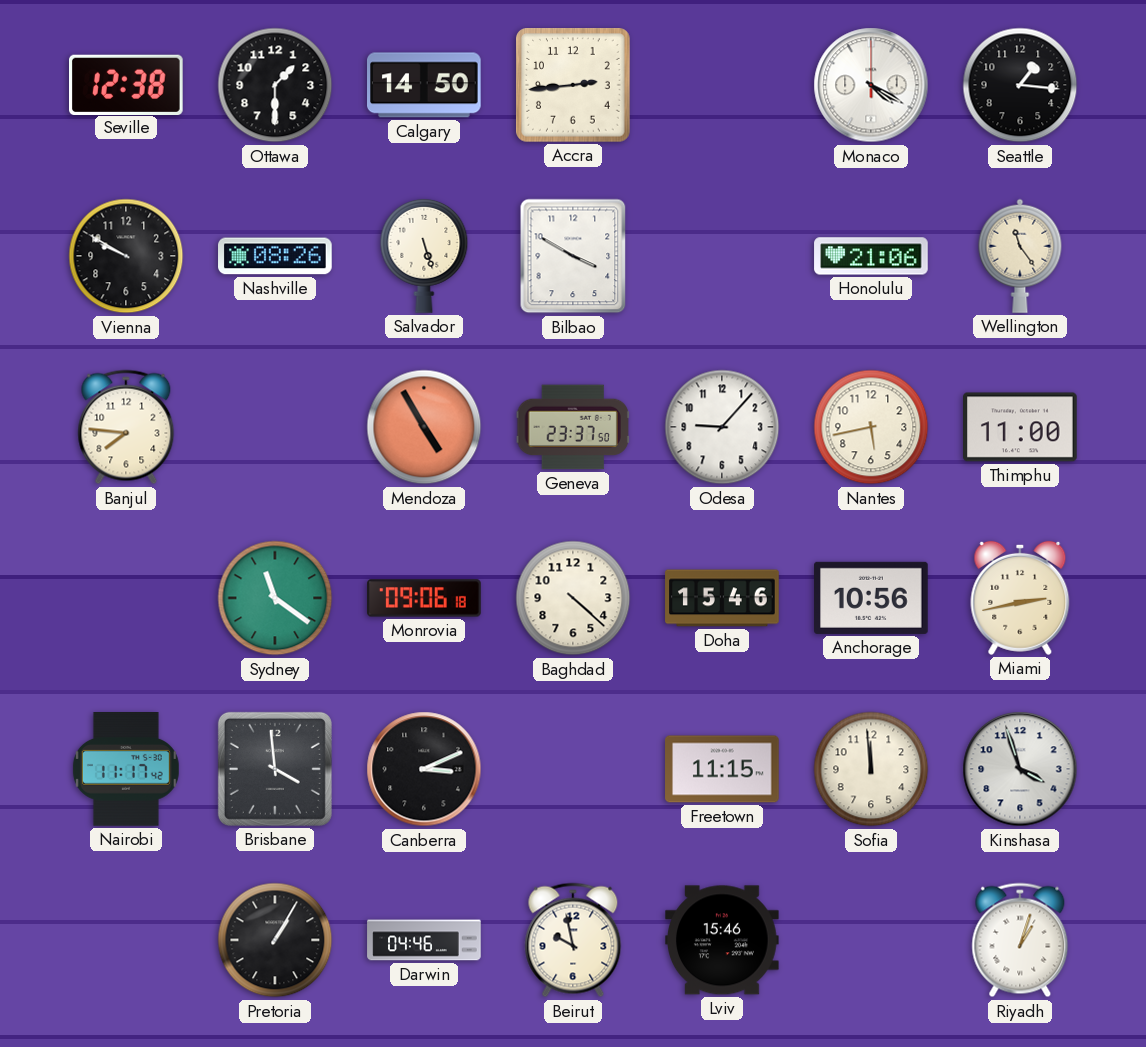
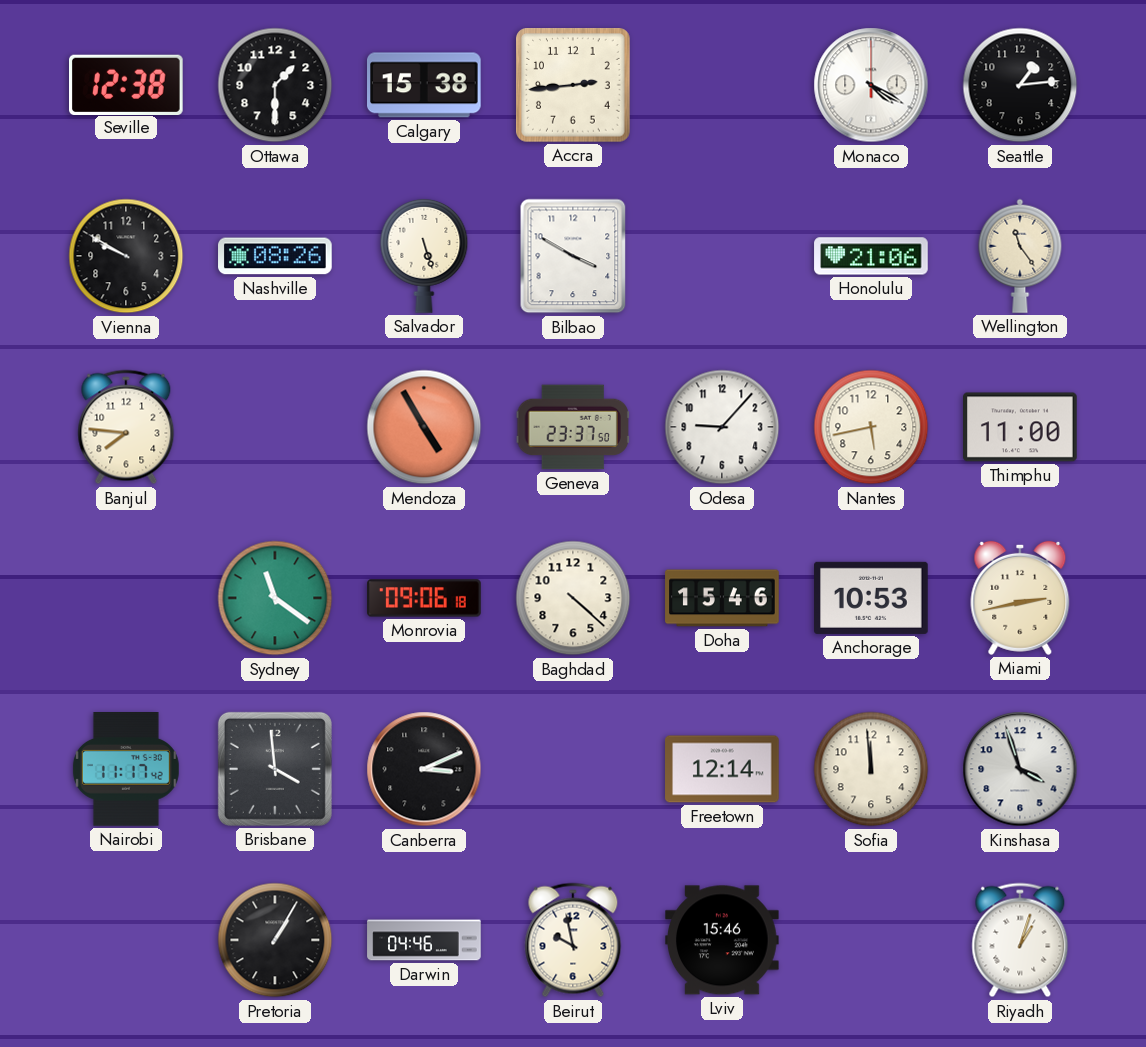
Calgary: 14:50 -> 15:38
Seattle: 1:16 -> 1:14
Anchorage: 10:56 -> 10:53
Freetown: 11:15 -> 12:14
